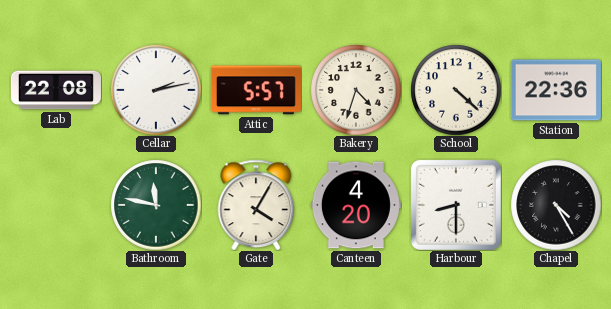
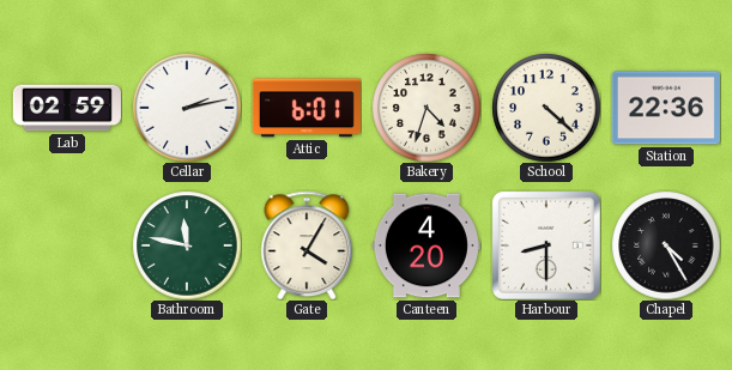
Lab: 22:08 -> 02:59
Attic: 5:57 -> 6:01
